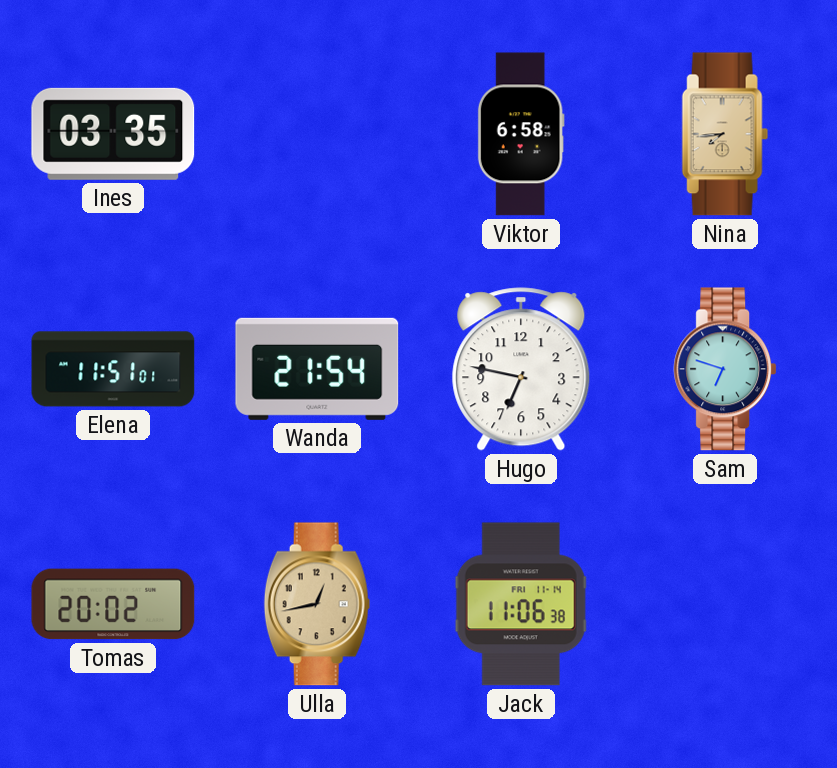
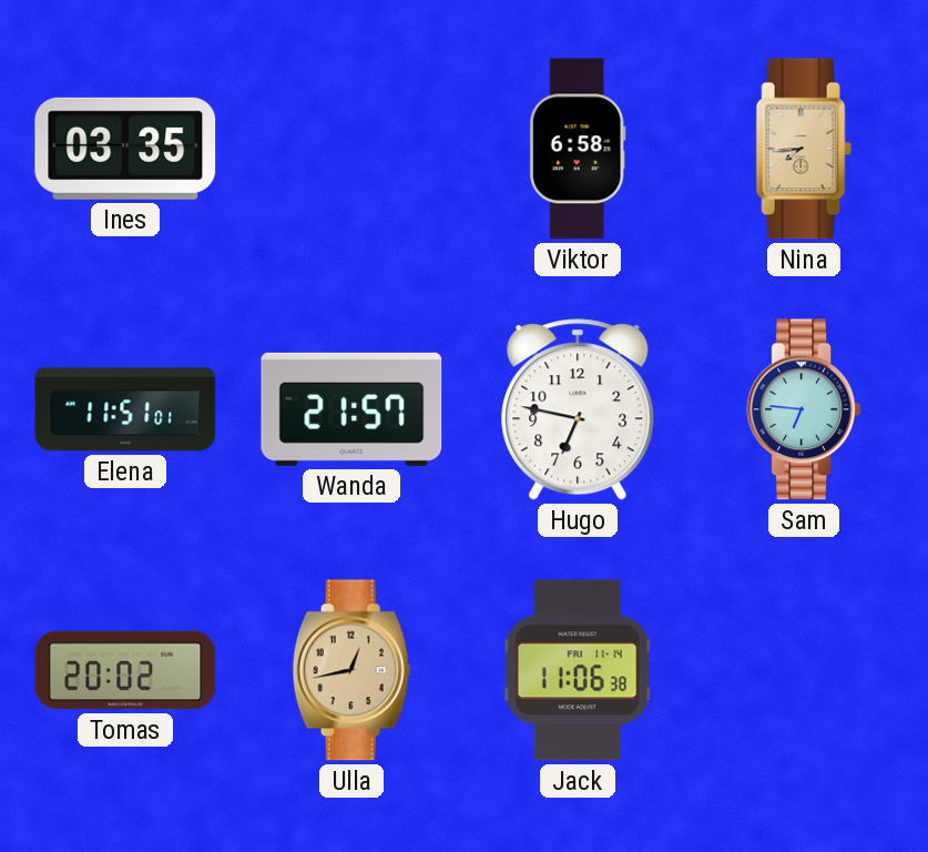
Wanda: 21:54 -> 21:57
Sam: 6:48 -> 6:46
